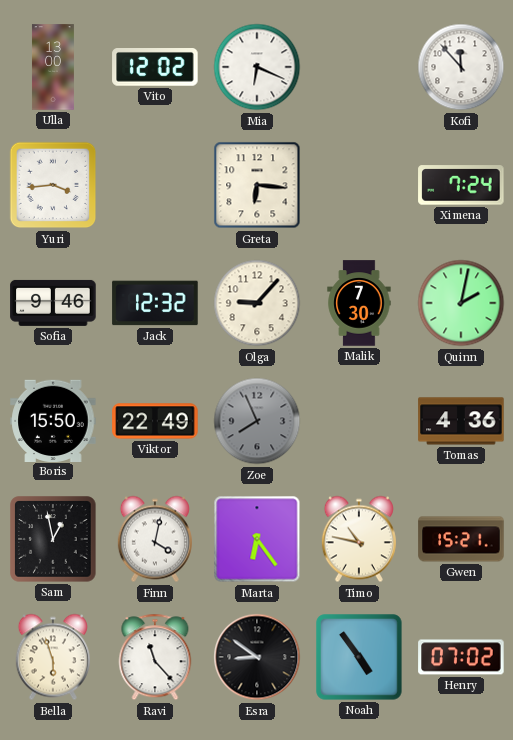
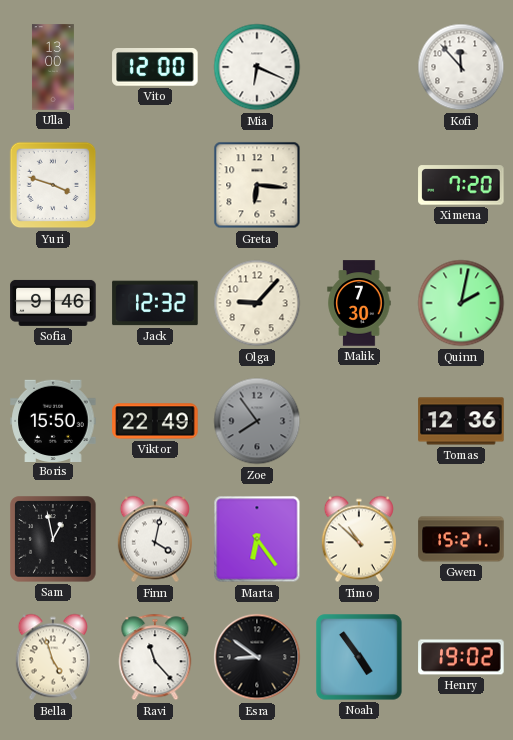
Vito: 12:02 -> 12:00
Yuri: 3:44 -> 3:48
Ximena: 7:24 -> 7:20
Zoe: 7:56 -> 7:54
Tomas: 4:36 -> 12:36
Timo: 10:47 -> 10:52
Bella: 5:57 -> 4:57
Henry: 07:02 -> 19:02
